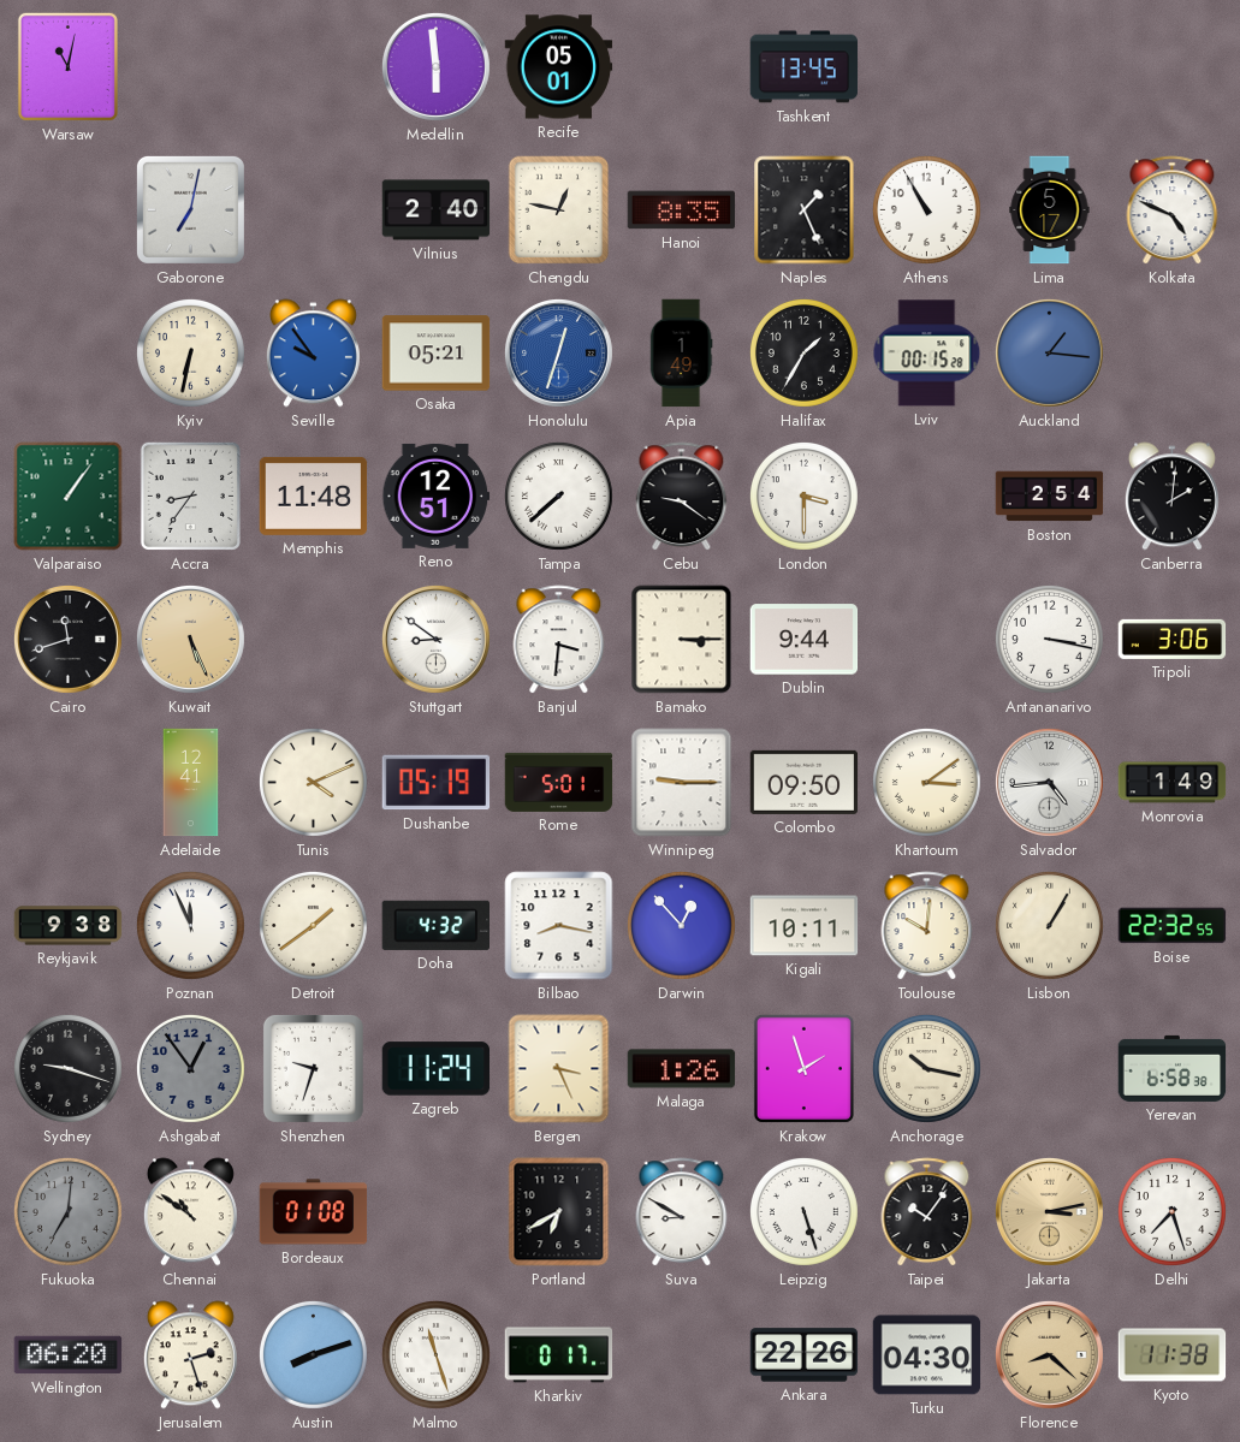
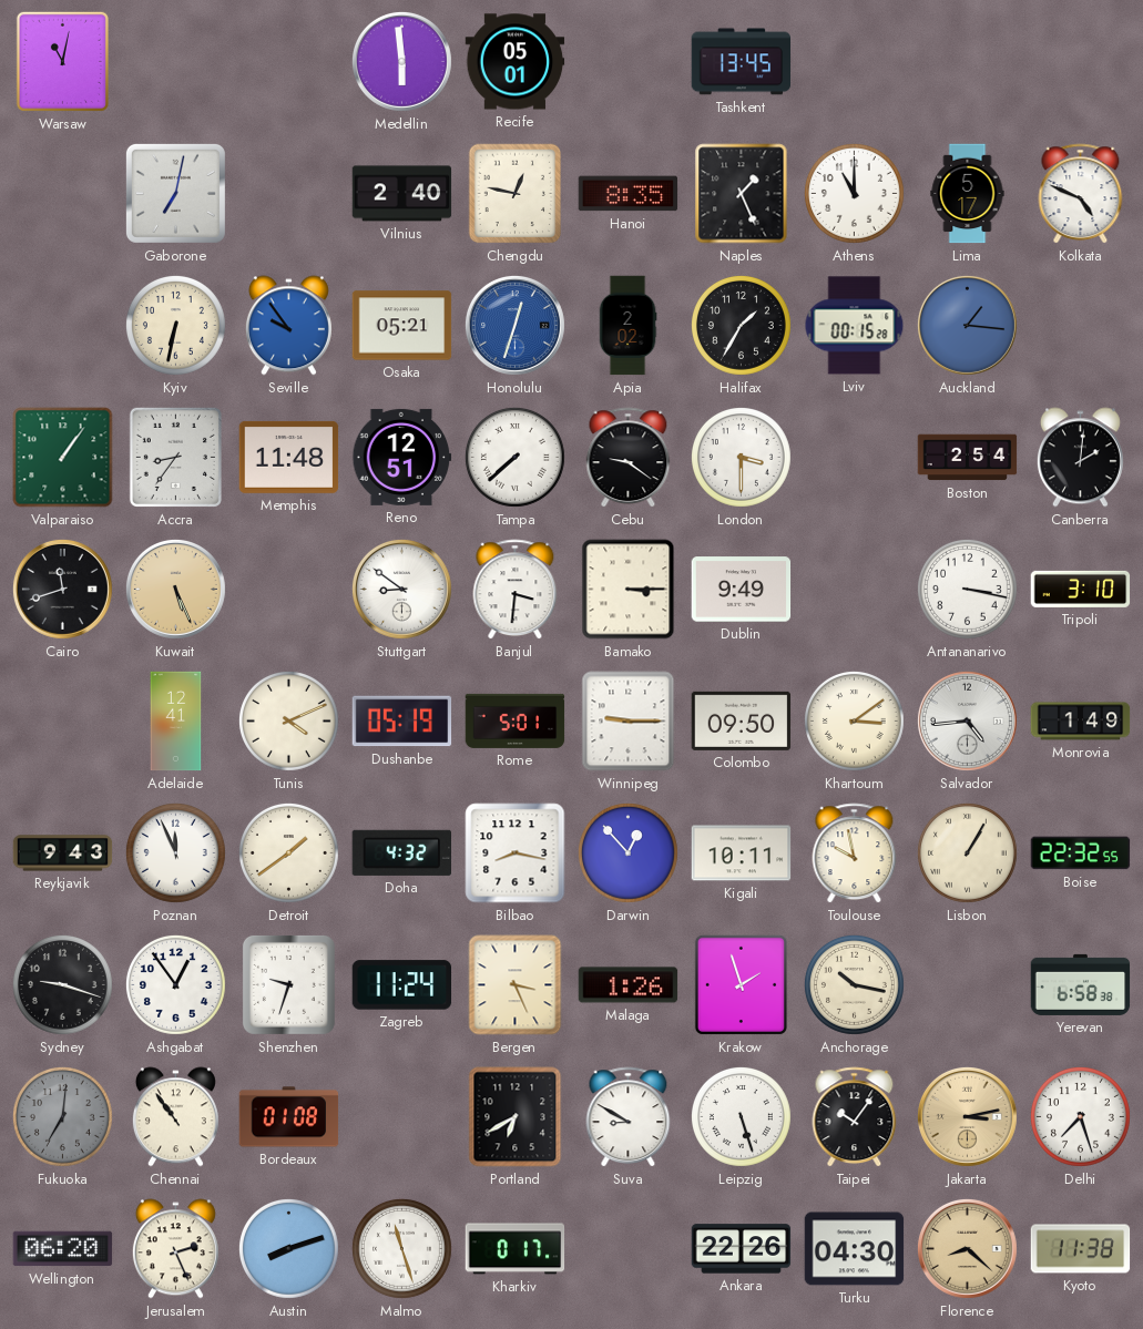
Athens: 10:55 -> 11:00
Apia: 1:49 -> 2:02
Dublin: 9:44 -> 9:49
Tripoli: 3:06 -> 3:10
Reykjavik: 9:38 -> 9:43
Toulouse: 10:01 -> 9:58
Ashgabat dial: grey -> white
Chennai: 10:51 -> 10:54
Jerusalem: 2:27 -> 2:26
